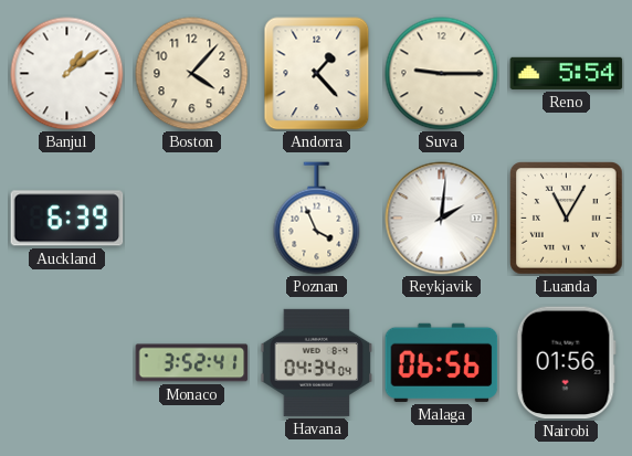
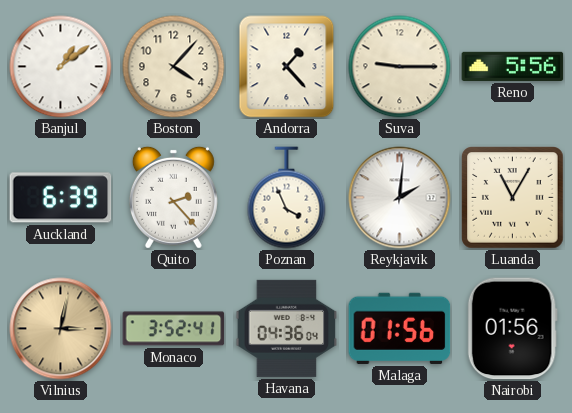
Reno: 5:54 -> 5:56
Quito: none -> 2:23
Vilnius: none -> 3:02
Havana: 04:34 -> 04:36
Malaga: 06:56 -> 01:56
